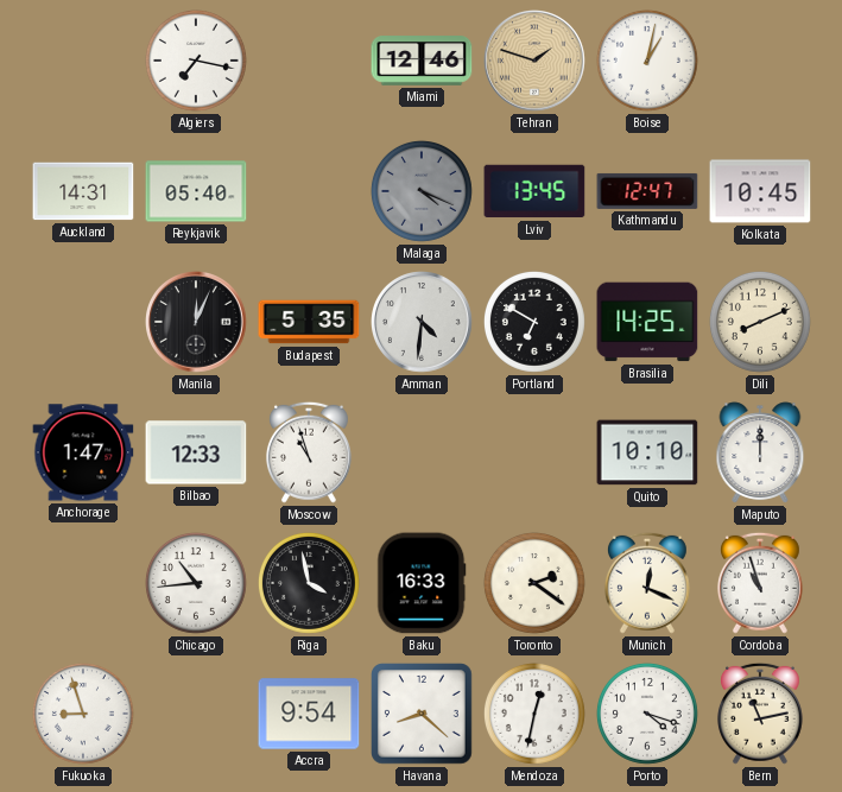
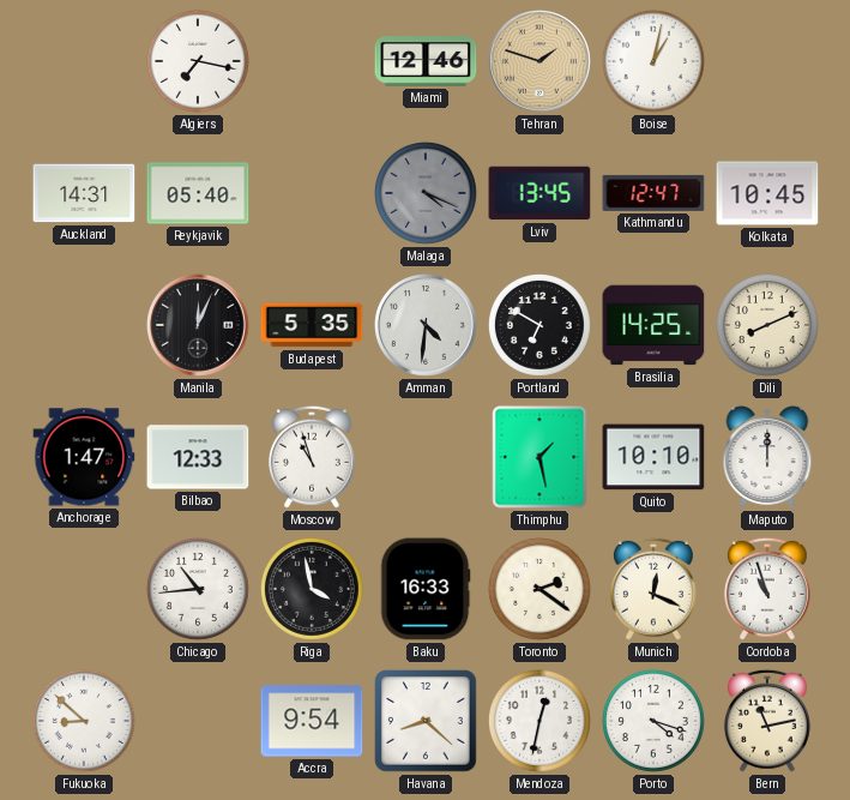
Thimphu: none -> 1:28
Fukuoka: 8:57 -> 8:52
